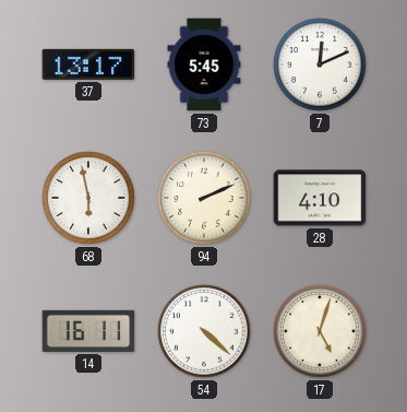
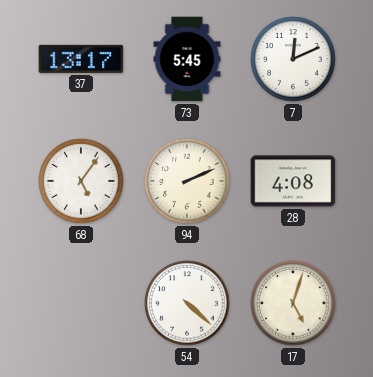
68: 5:58 -> 5:06
28: 4:10 -> 4:08
14: 16:11 -> none
